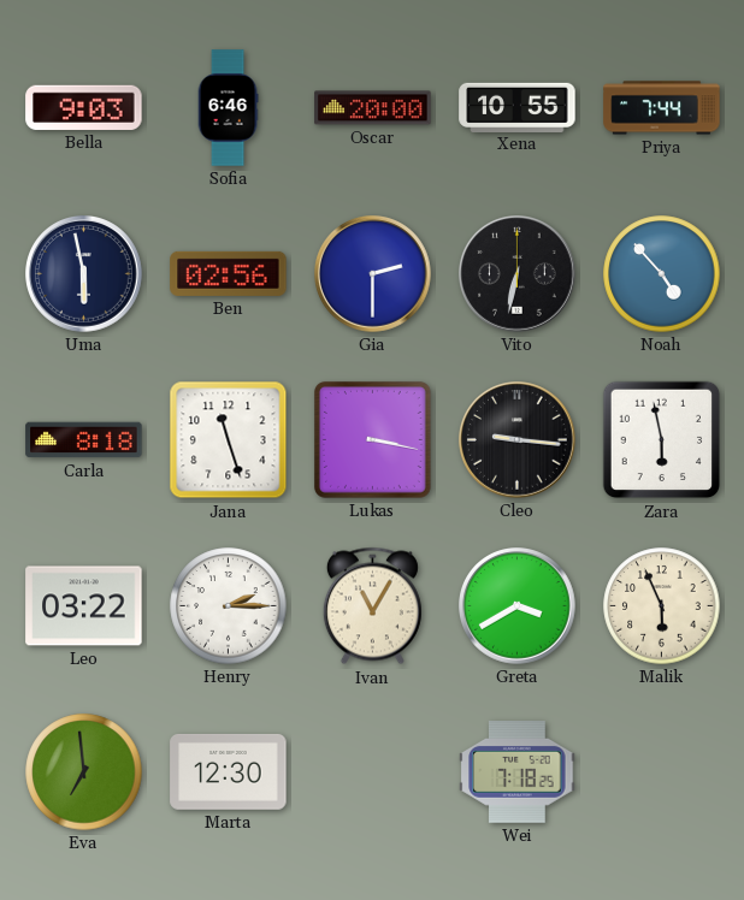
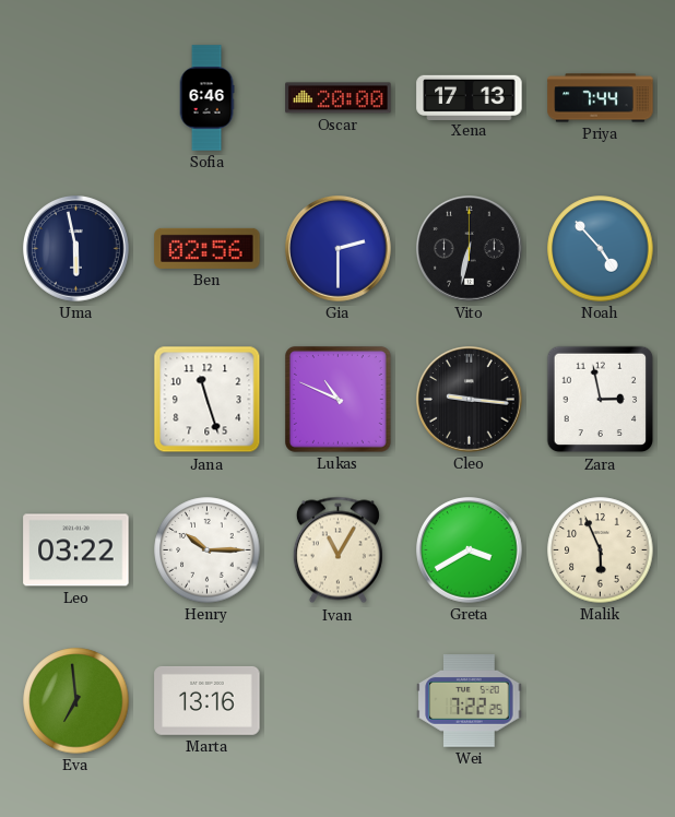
Bella: 9:03 -> none
Xena: 10:55 -> 17:13
Carla: 8:18 -> none
Lukas: 3:17 -> 10:49
Zara: 5:58 -> 2:58
Henry: 2:15 -> 10:15
Marta: 12:30 -> 13:16
Wei: 7:18 -> 7:22
